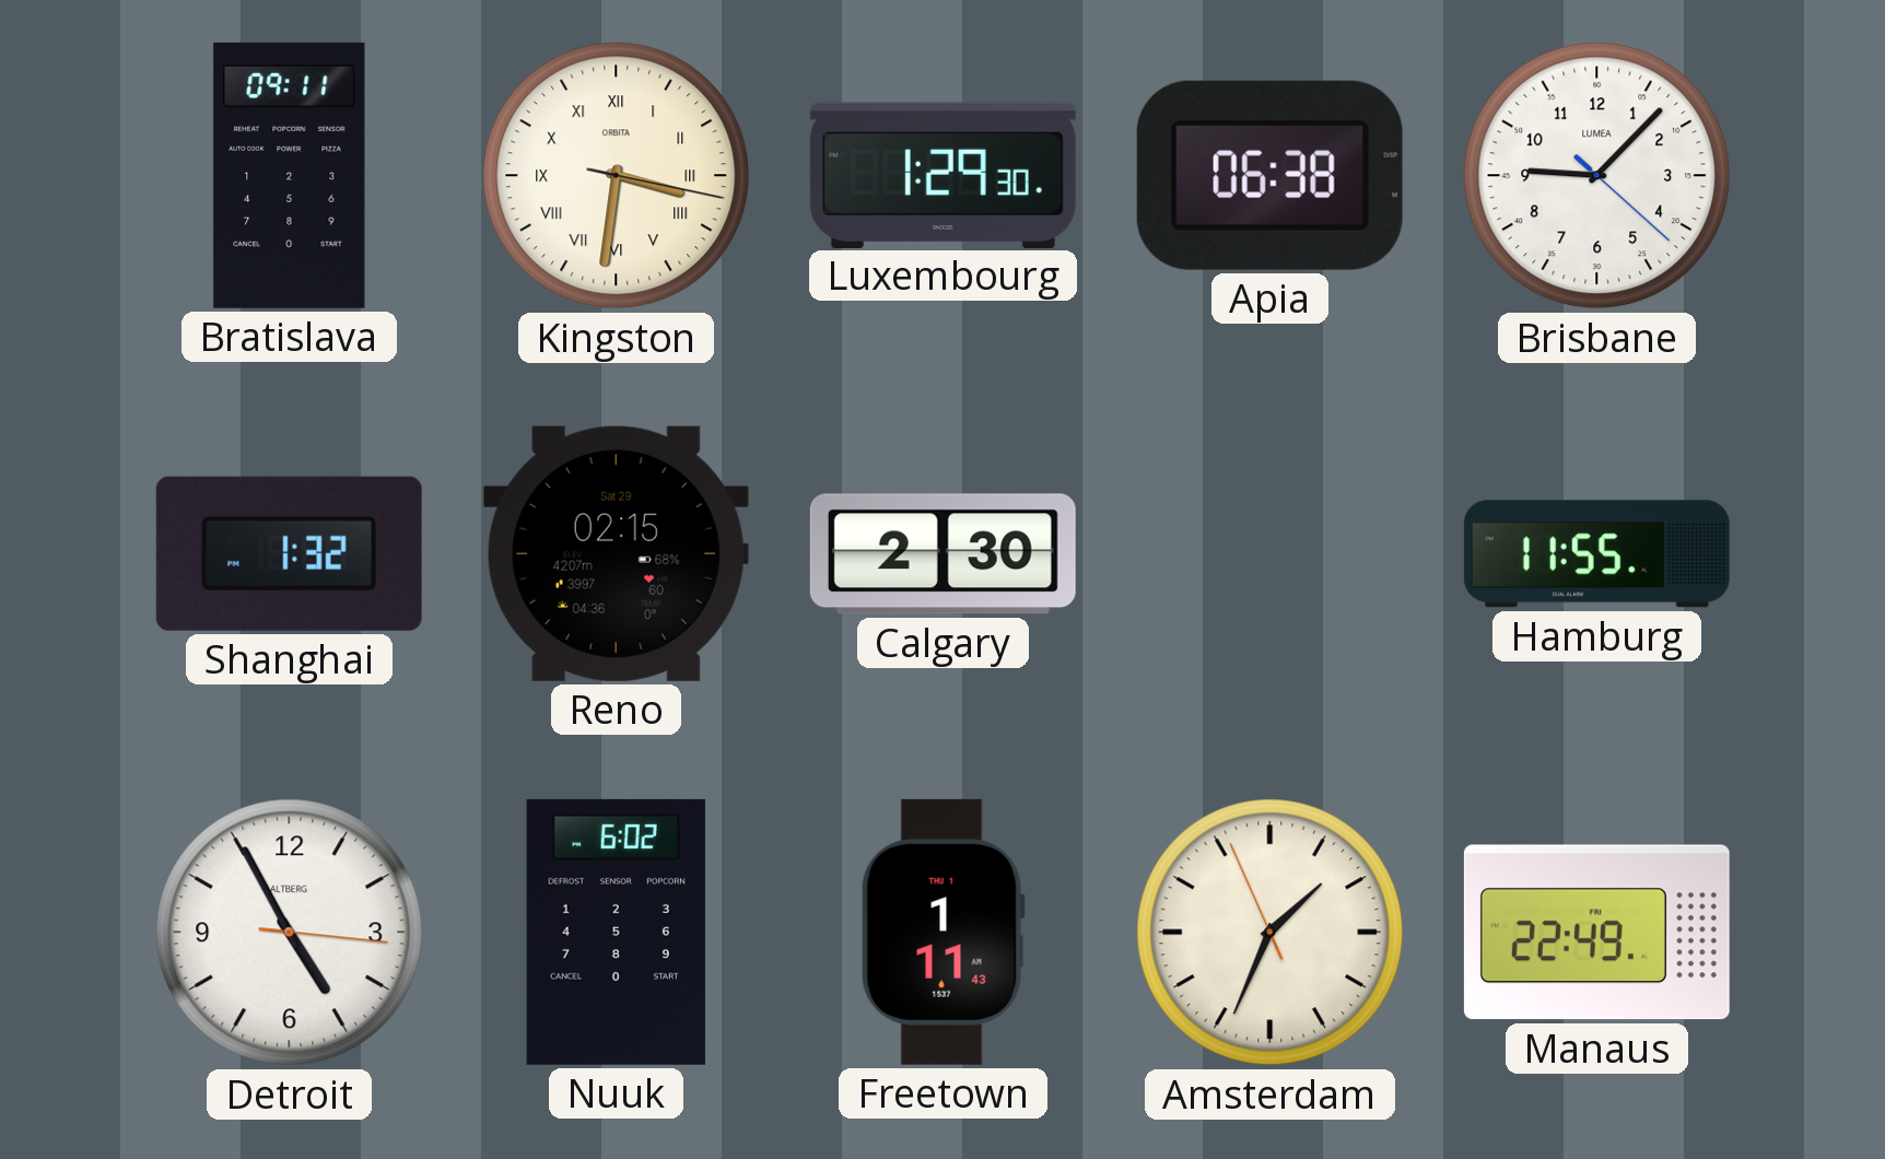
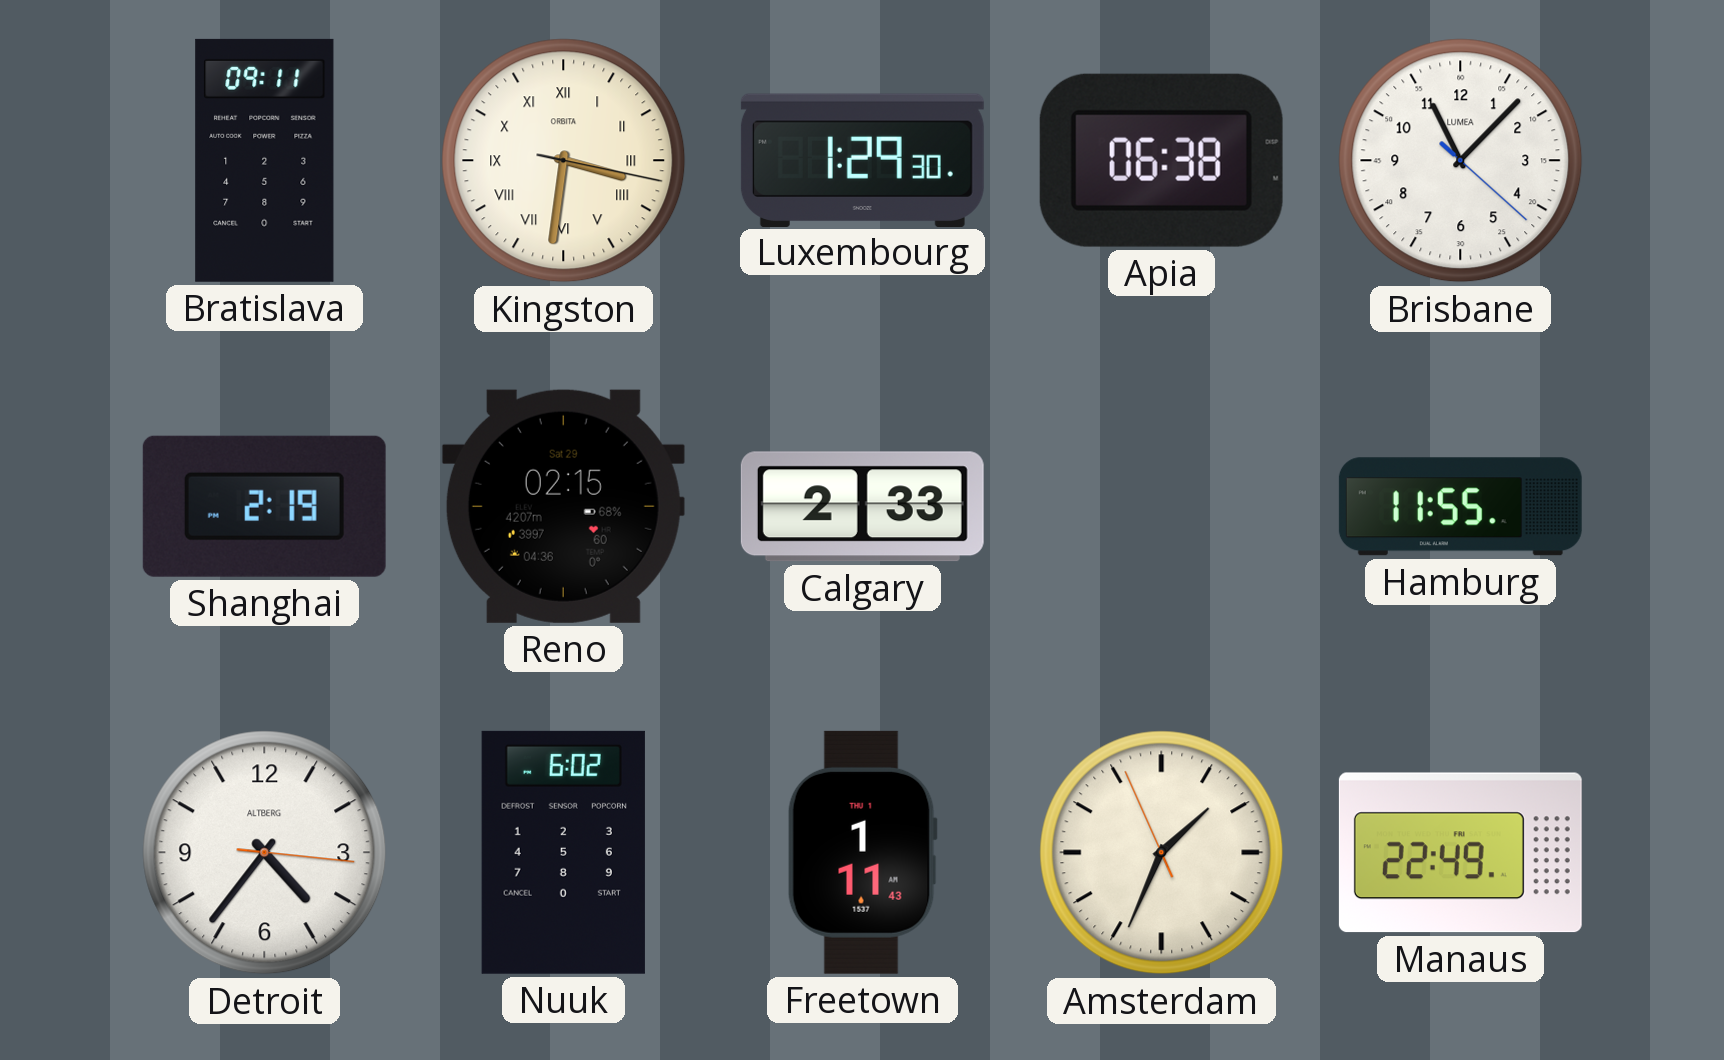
Brisbane: 9:07 -> 11:07
Shanghai: 1:32 -> 2:19
Calgary: 2:30 -> 2:33
Detroit: 4:55 -> 4:36
